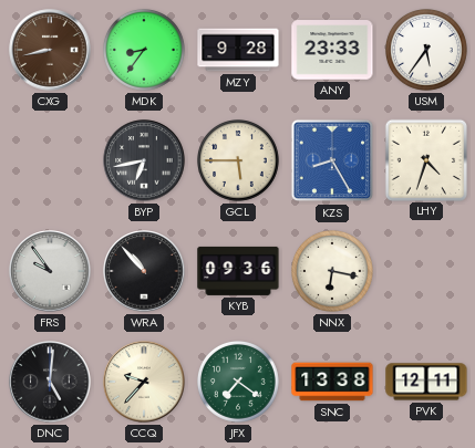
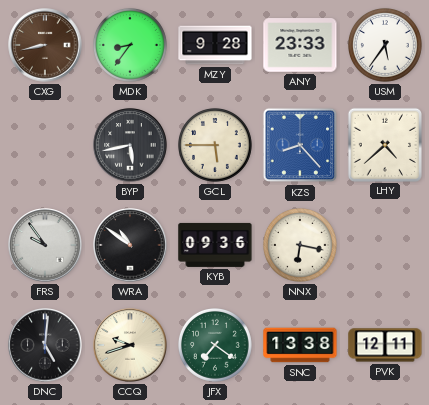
BYP: 6:43 -> 5:43
KZS: 8:25 -> 8:23
LHY: 4:33 -> 4:38
WRA: 10:53 -> 10:51
CCQ: 9:37 -> 9:42
